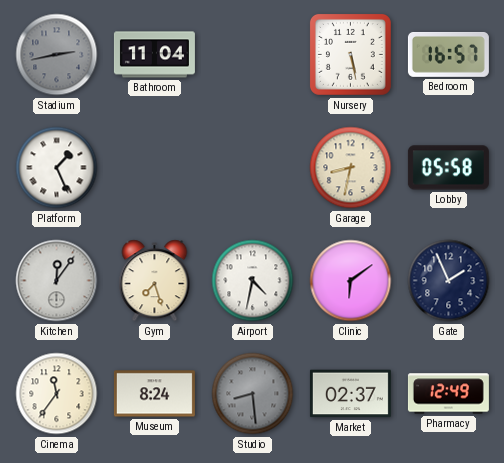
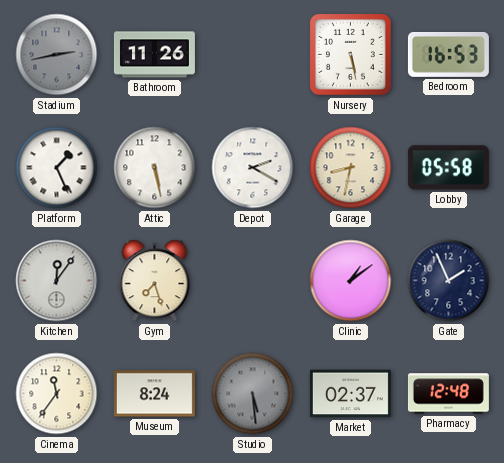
Bathroom: 11:04 -> 11:26
Bedroom: 16:57 -> 16:53
Attic: none -> 5:28
Depot: none -> 2:20
Airport: 4:32 -> none
Clinic: 6:09 -> 1:09
Studio: 8:29 -> 5:29
Pharmacy: 12:49 -> 12:48
